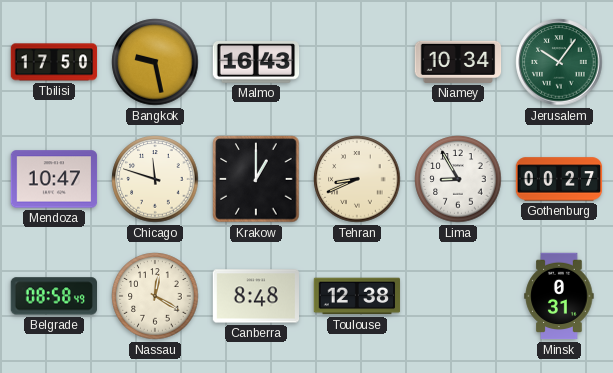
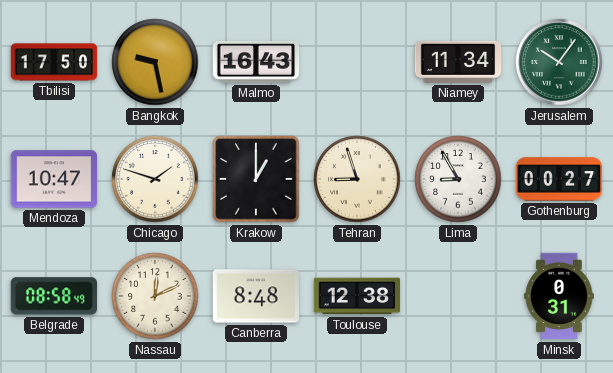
Niamey: 10:34 -> 11:34
Chicago: 11:48 -> 1:48
Tehran: 8:41 -> 8:57
Nassau: 12:20 -> 12:11
